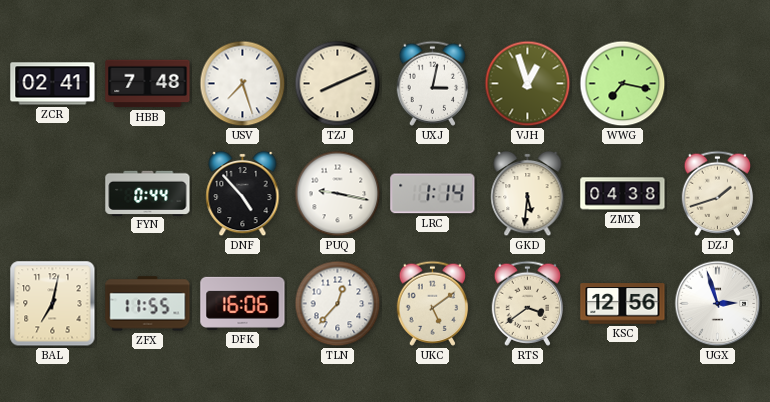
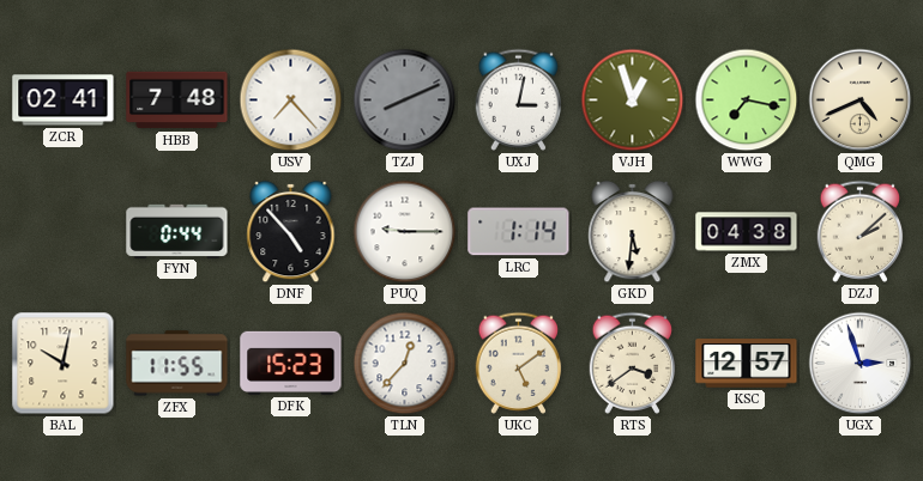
USV: 7:27 -> 7:23
TZJ dial: cream -> grey
QMG: none -> 4:41
PUQ: 9:17 -> 9:15
DZJ: 1:42 -> 2:08
BAL: 7:02 -> 10:02
DFK: 16:06 -> 15:23
KSC: 12:56 -> 12:57
